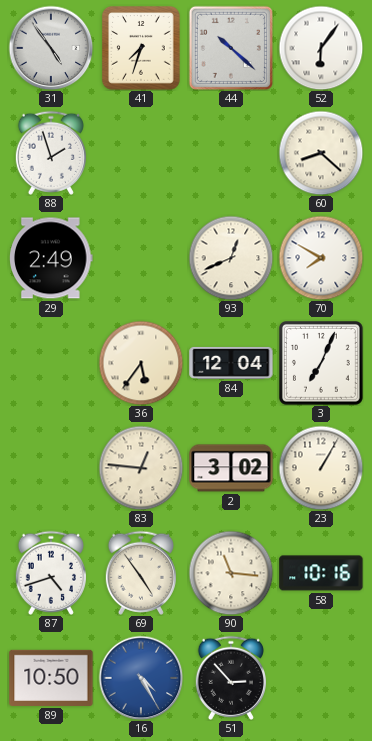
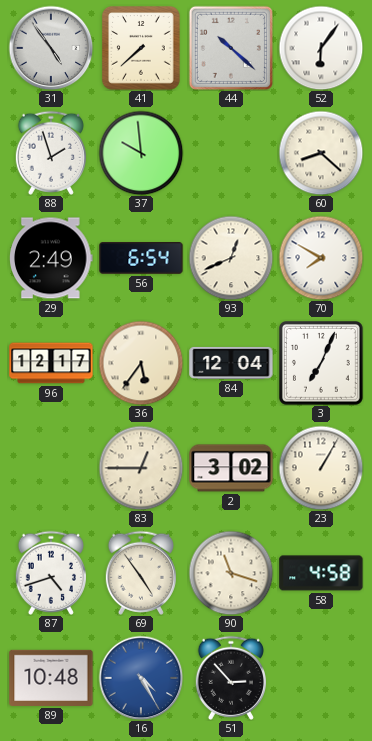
41: 7:33 -> 7:38
37: none -> 9:59
56: none -> 6:54
96: none -> 12:17
83: 12:46 -> 12:45
90: 11:16 -> 11:18
58: 10:16 -> 4:58
89: 10:50 -> 10:48
